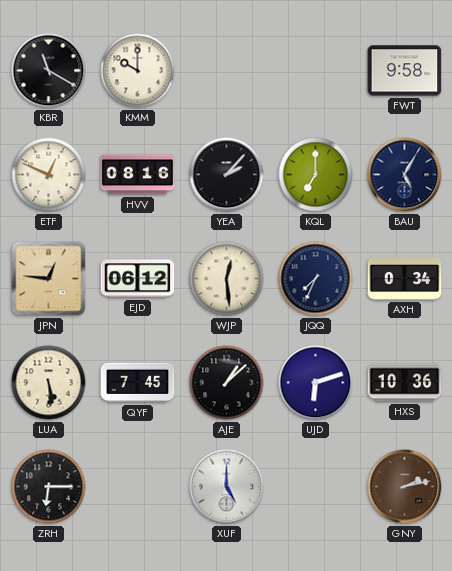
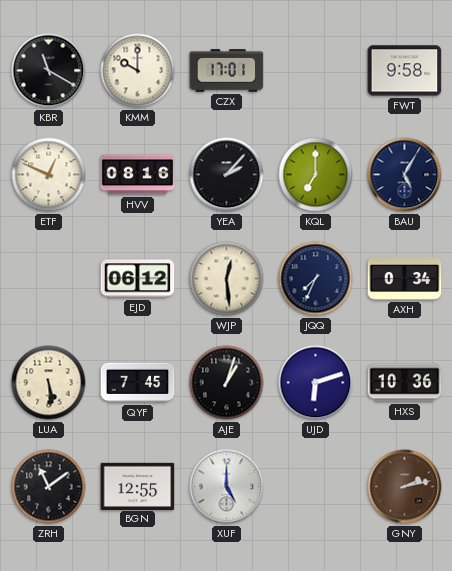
CZX: none -> 17:01
JPN: 12:46 -> none
AJE: 1:08 -> 1:03
ZRH: 6:15 -> 11:09
BGN: none -> 12:55
